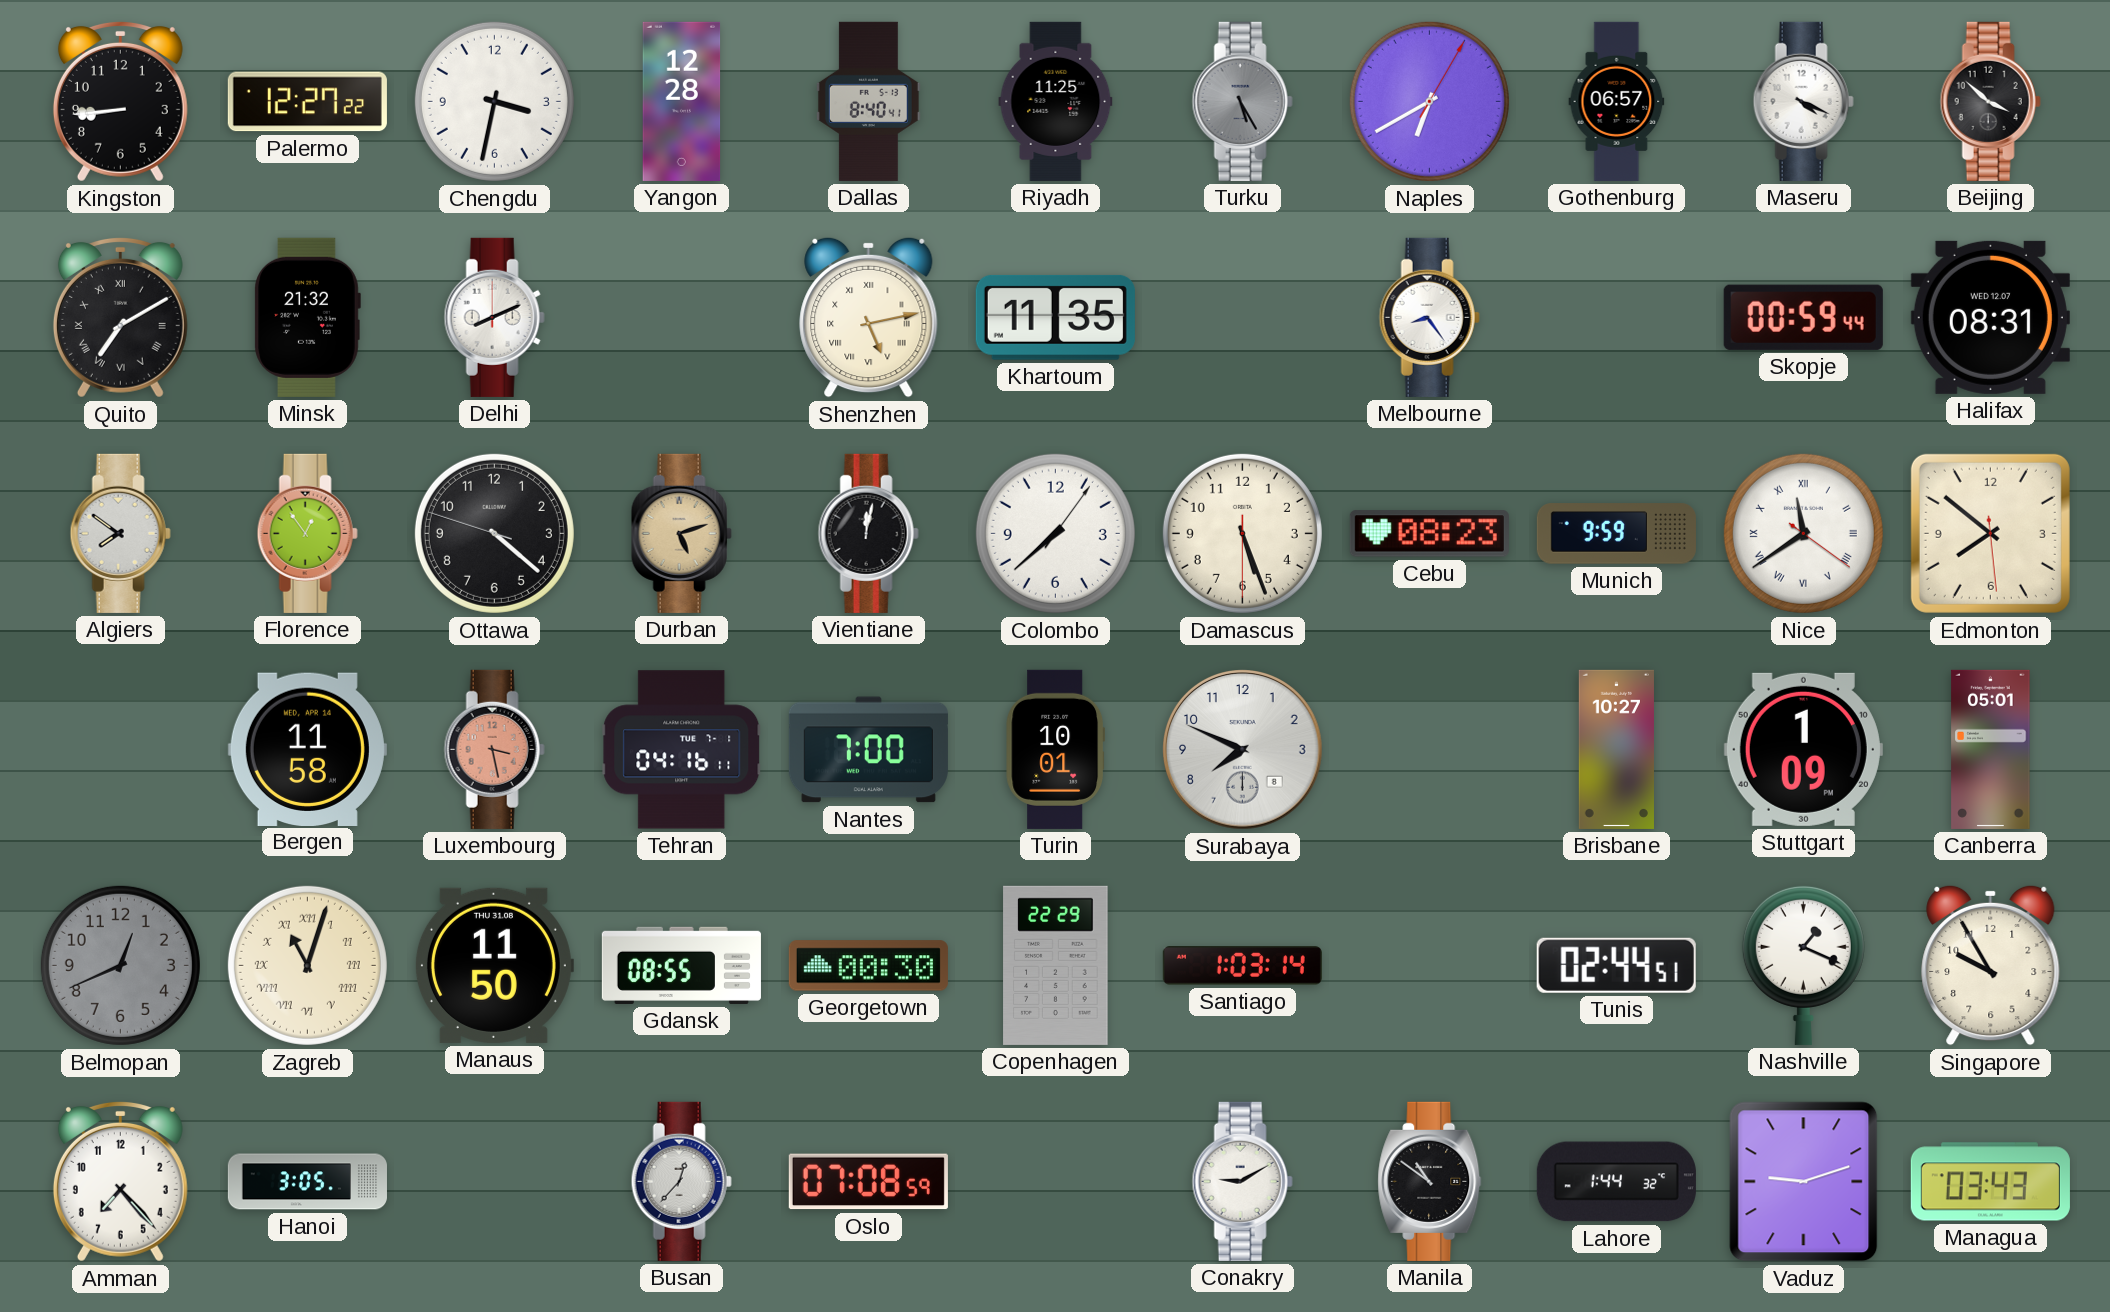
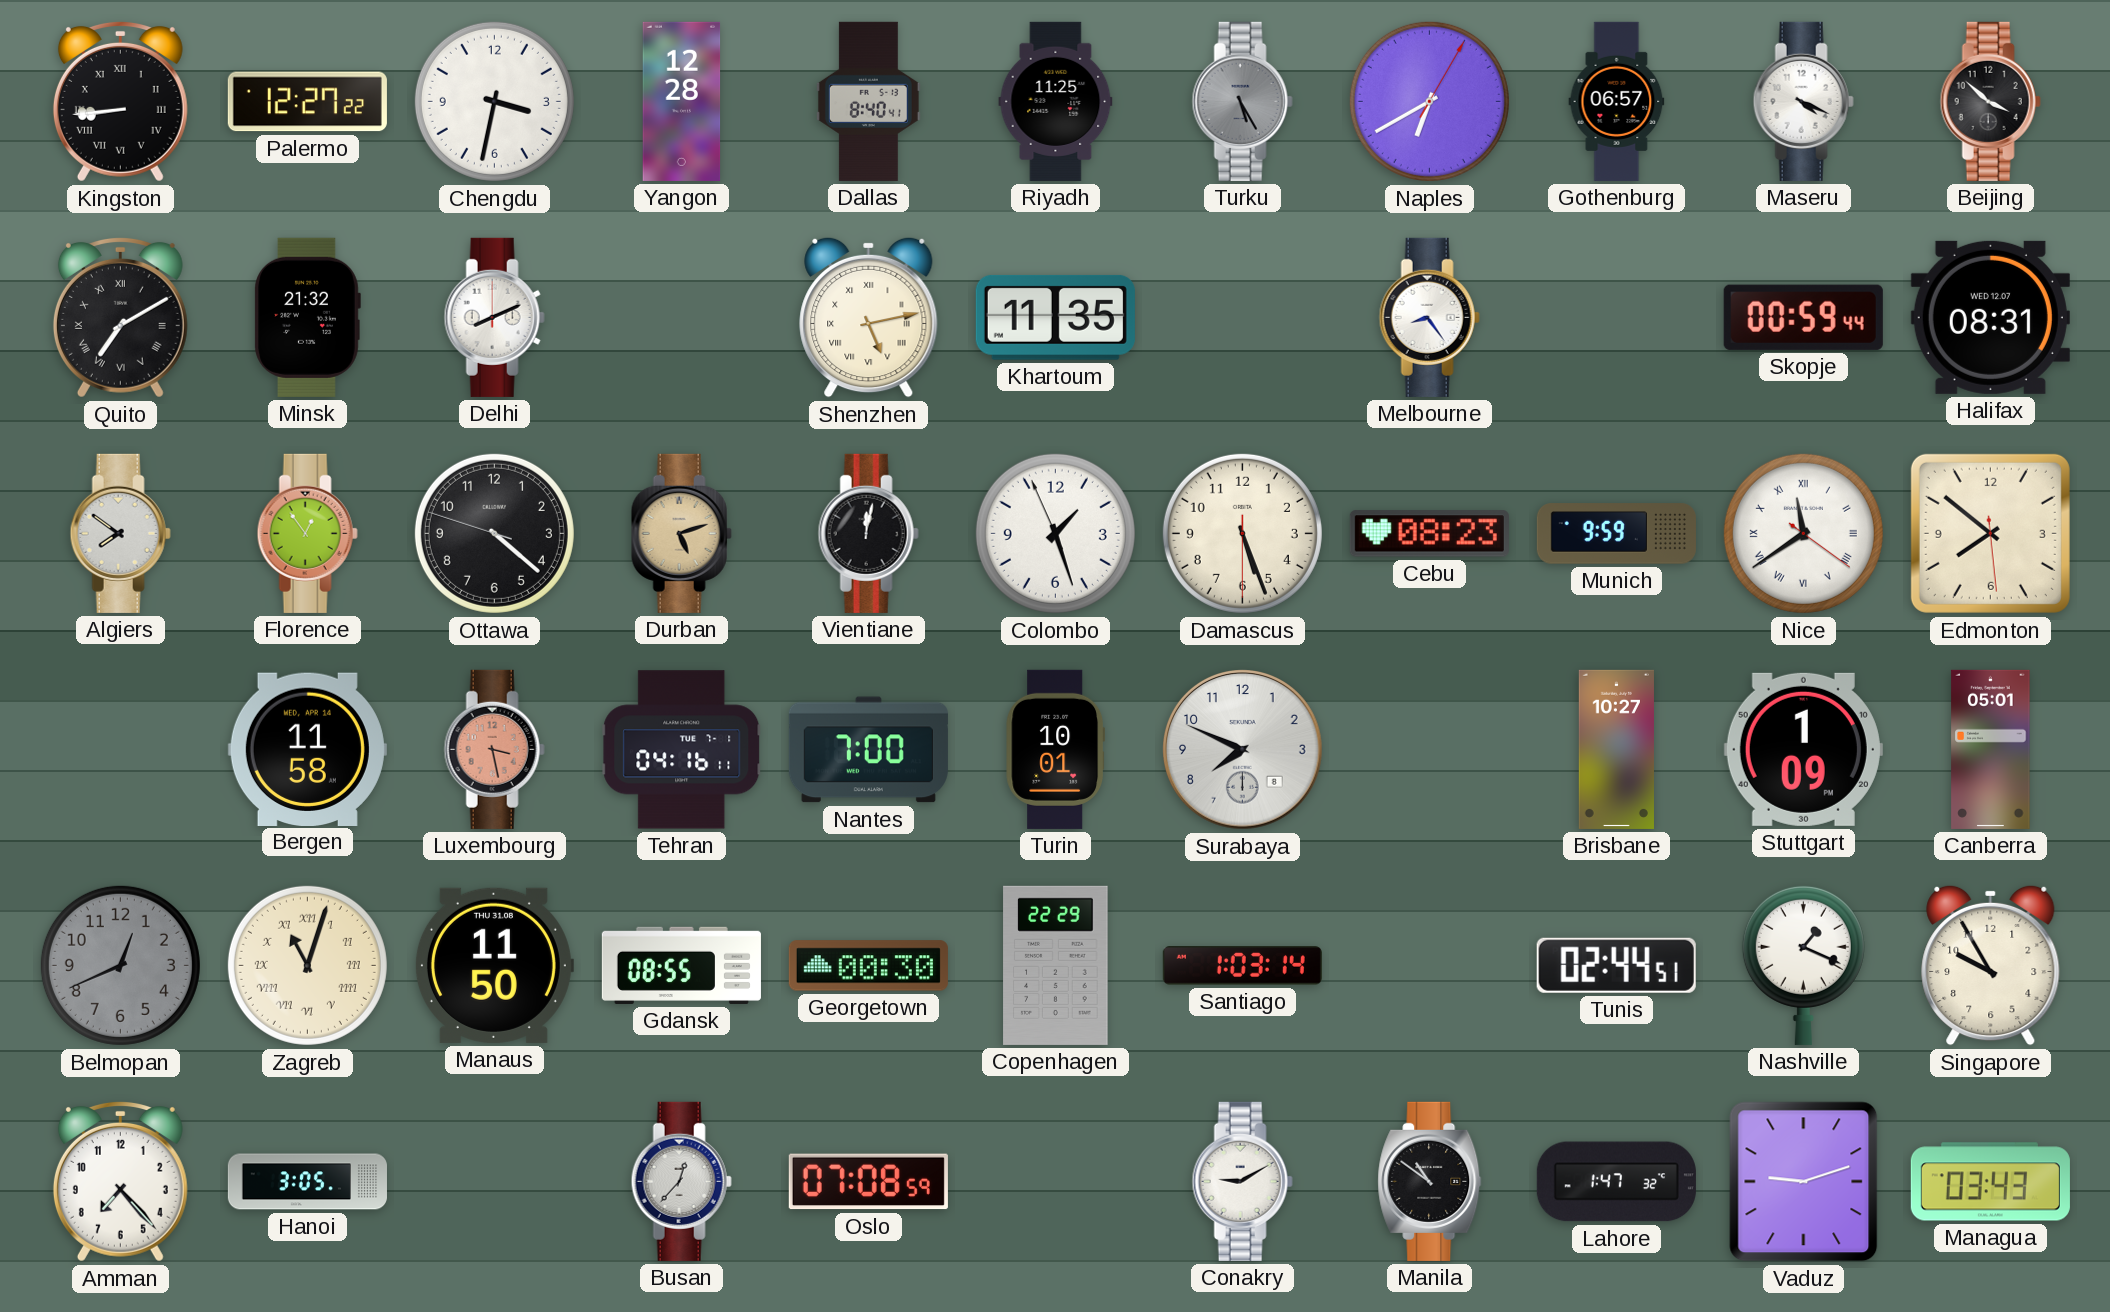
Kingston numerals: Arabic -> Roman
Colombo: 7:38 -> 1:26
Lahore: 1:44 -> 1:47
